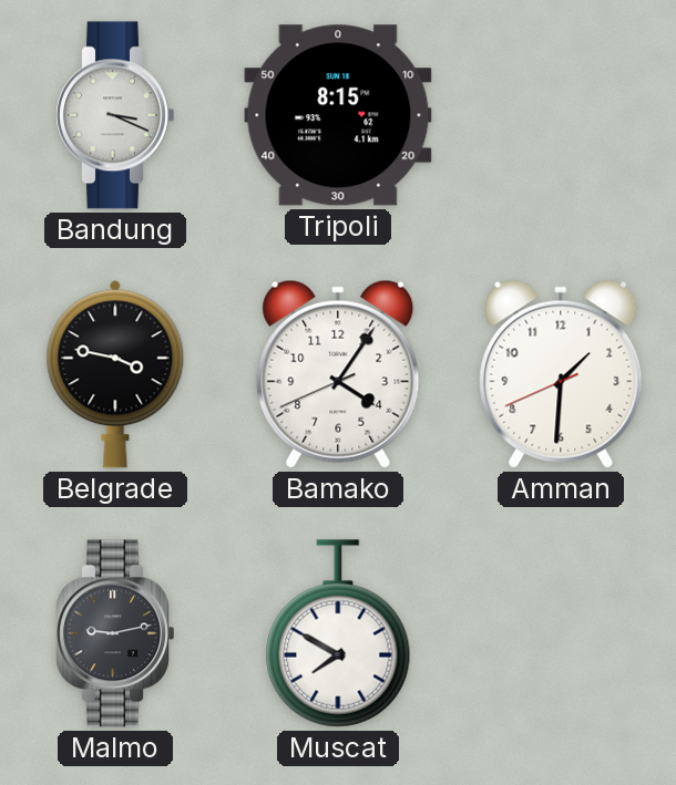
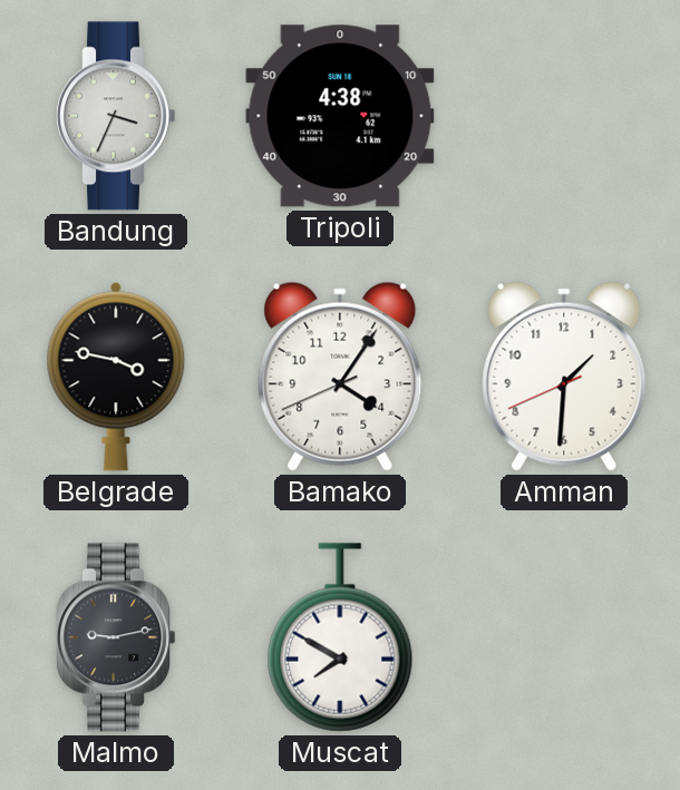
Bandung: 3:19 -> 3:34
Tripoli: 8:15 -> 4:38
